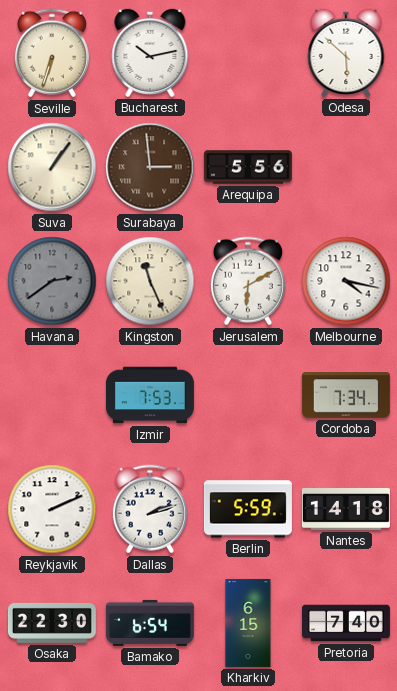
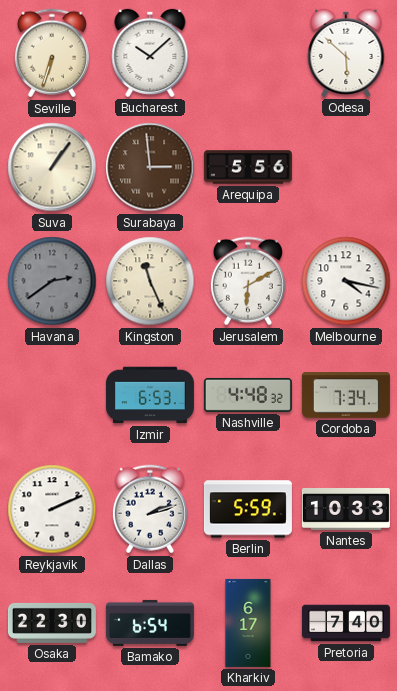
Bucharest: 10:13 -> 10:08
Izmir: 7:53 -> 6:53
Nashville: none -> 4:48
Nantes: 14:18 -> 10:33
Kharkiv: 6:15 -> 6:17
